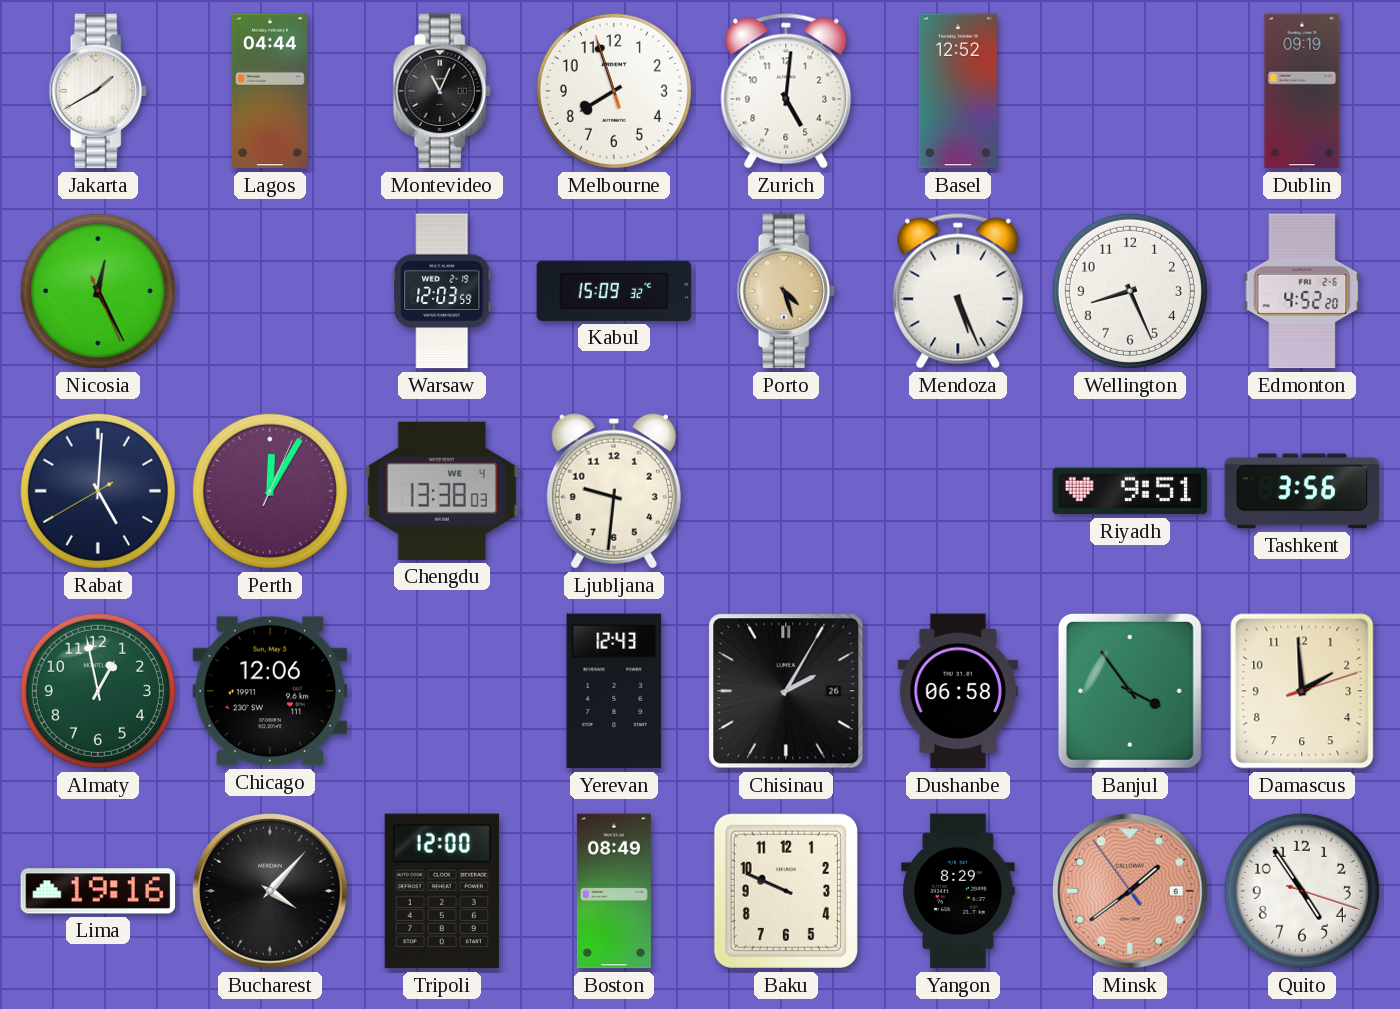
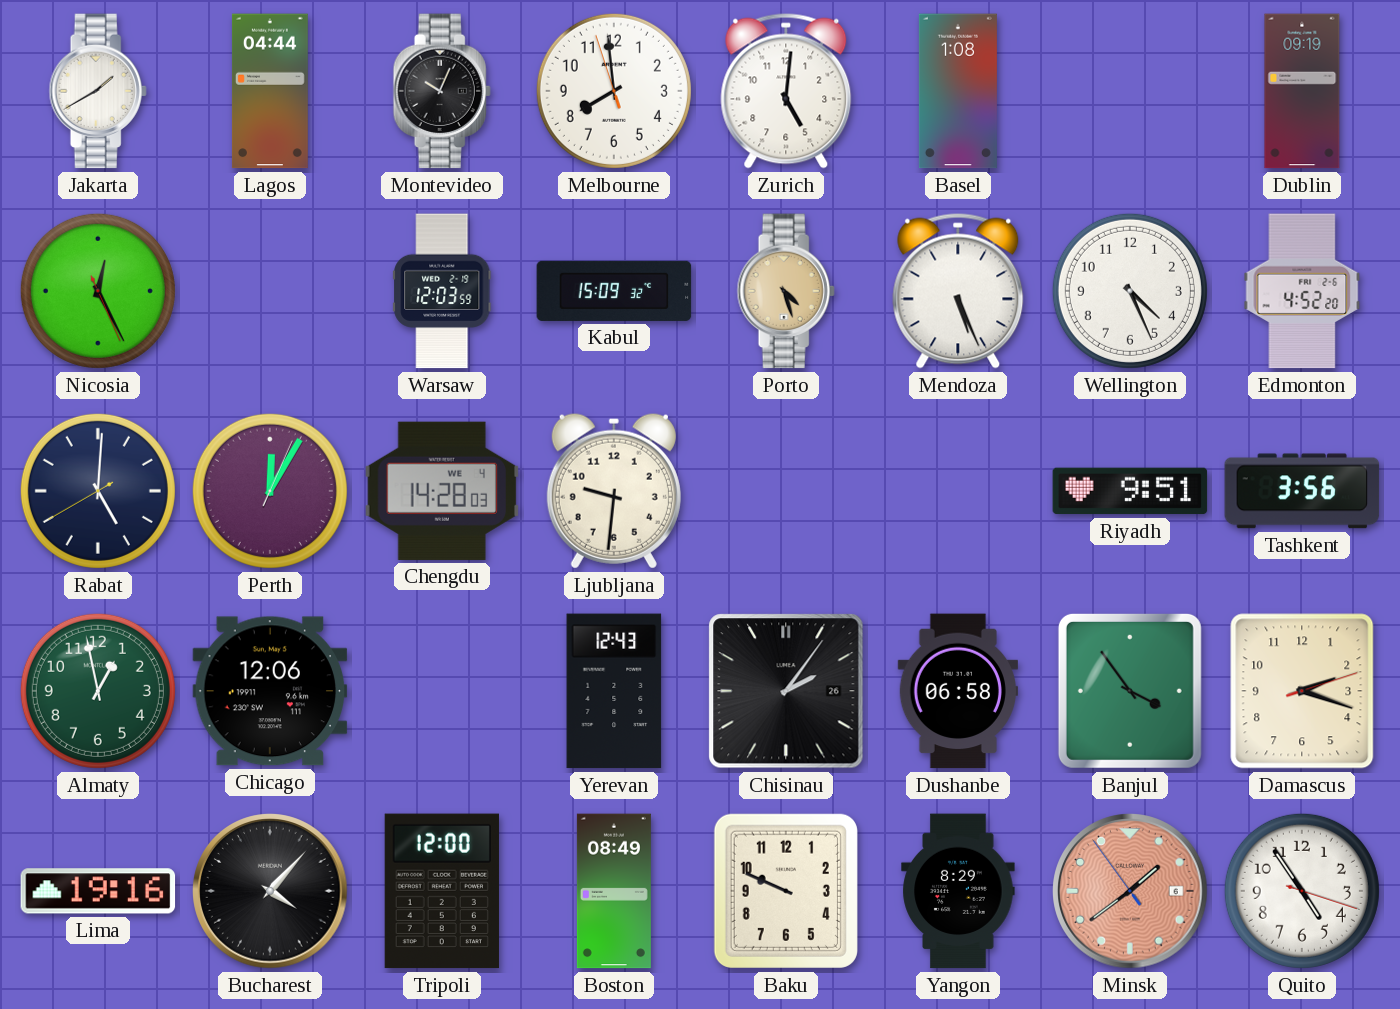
Montevideo: 11:04 -> 10:04
Melbourne: 7:56 -> 7:58
Basel: 12:52 -> 1:08
Wellington: 8:26 -> 4:26
Chengdu: 13:38 -> 14:28
Chisinau: 2:05 -> 2:06
Damascus: 1:59 -> 2:18
